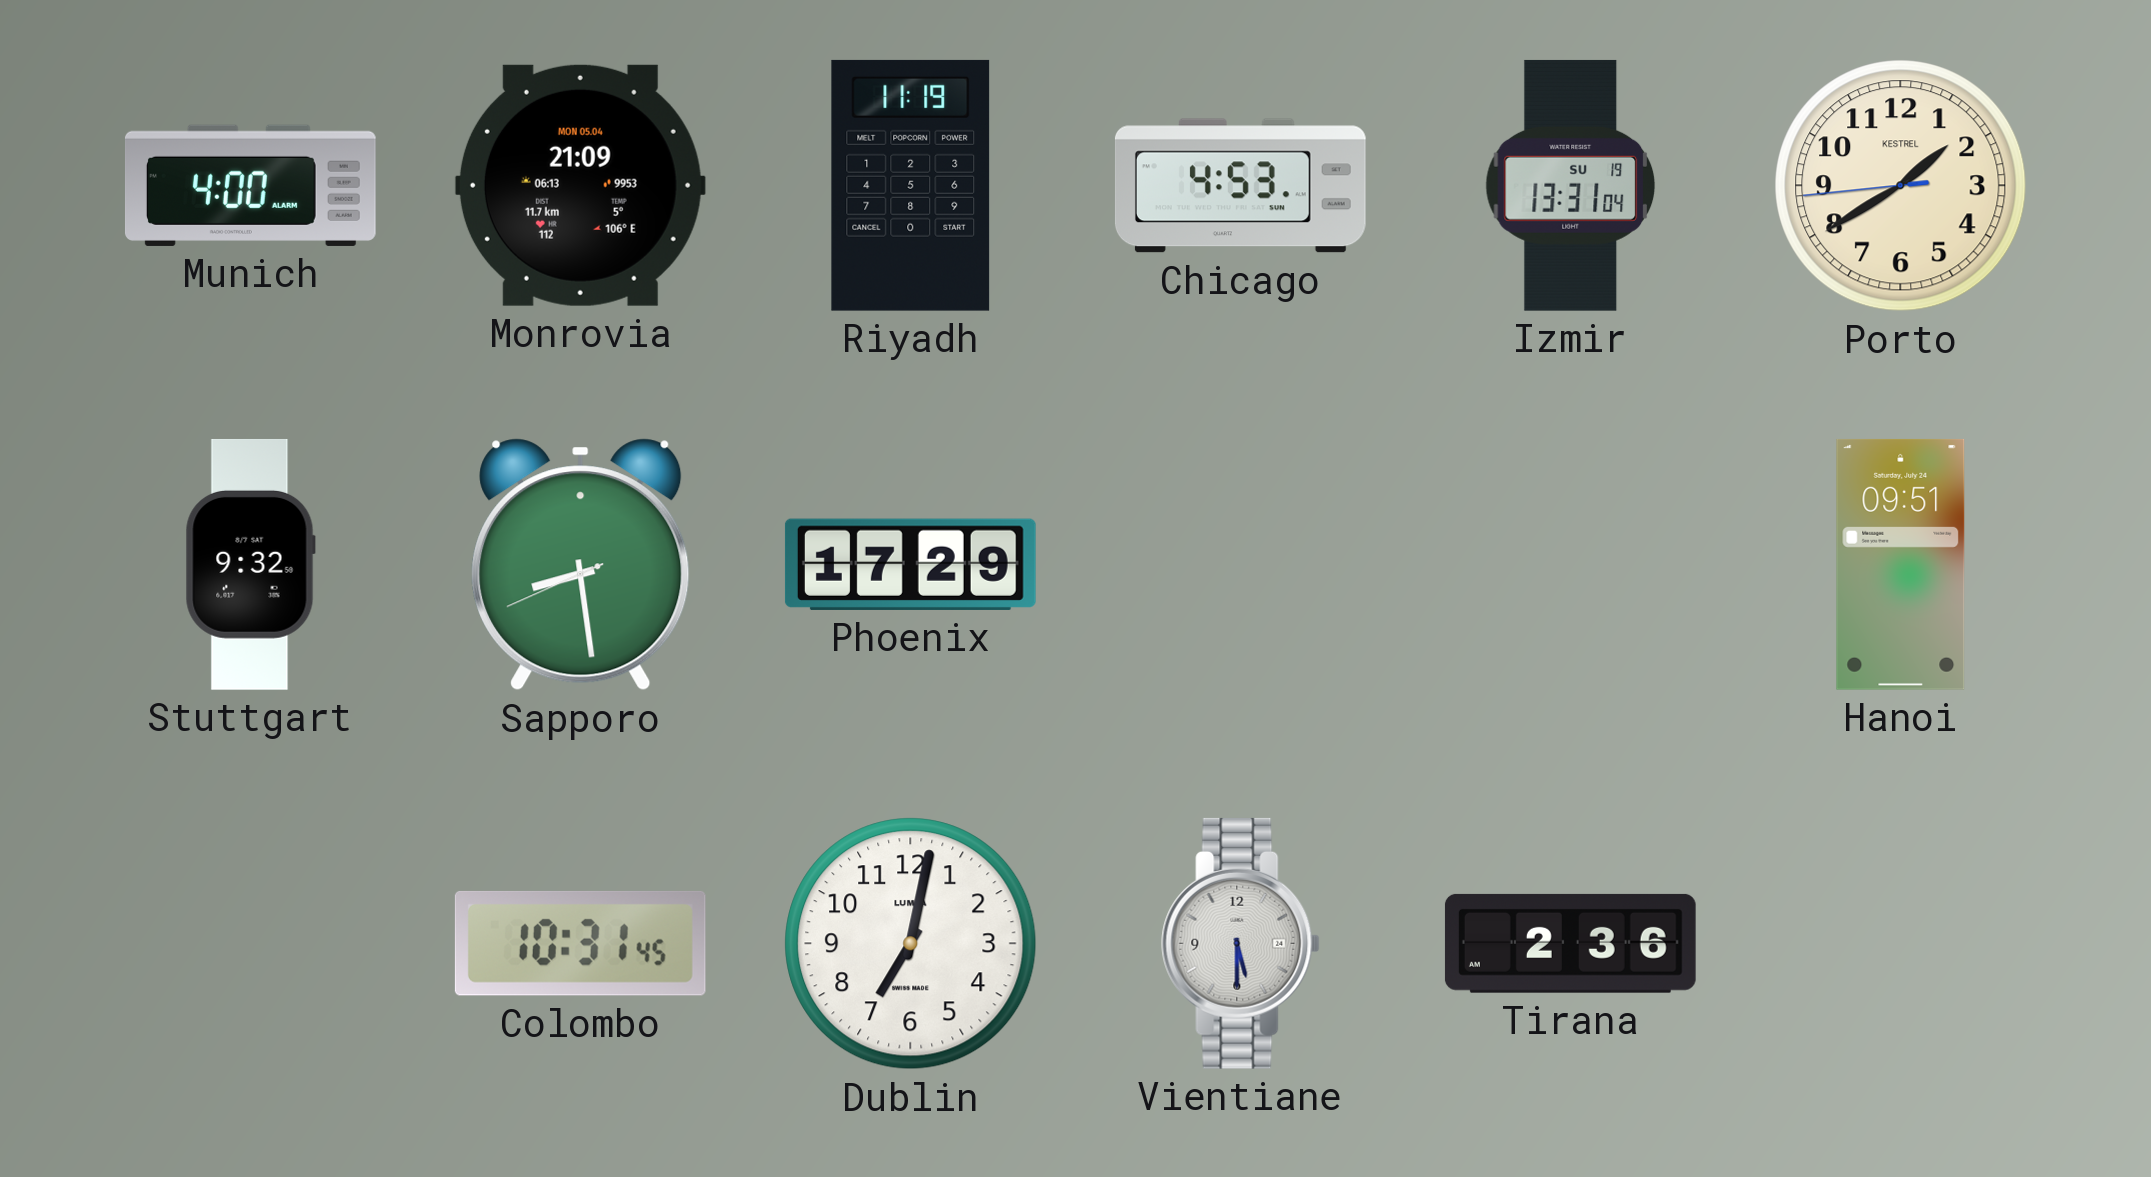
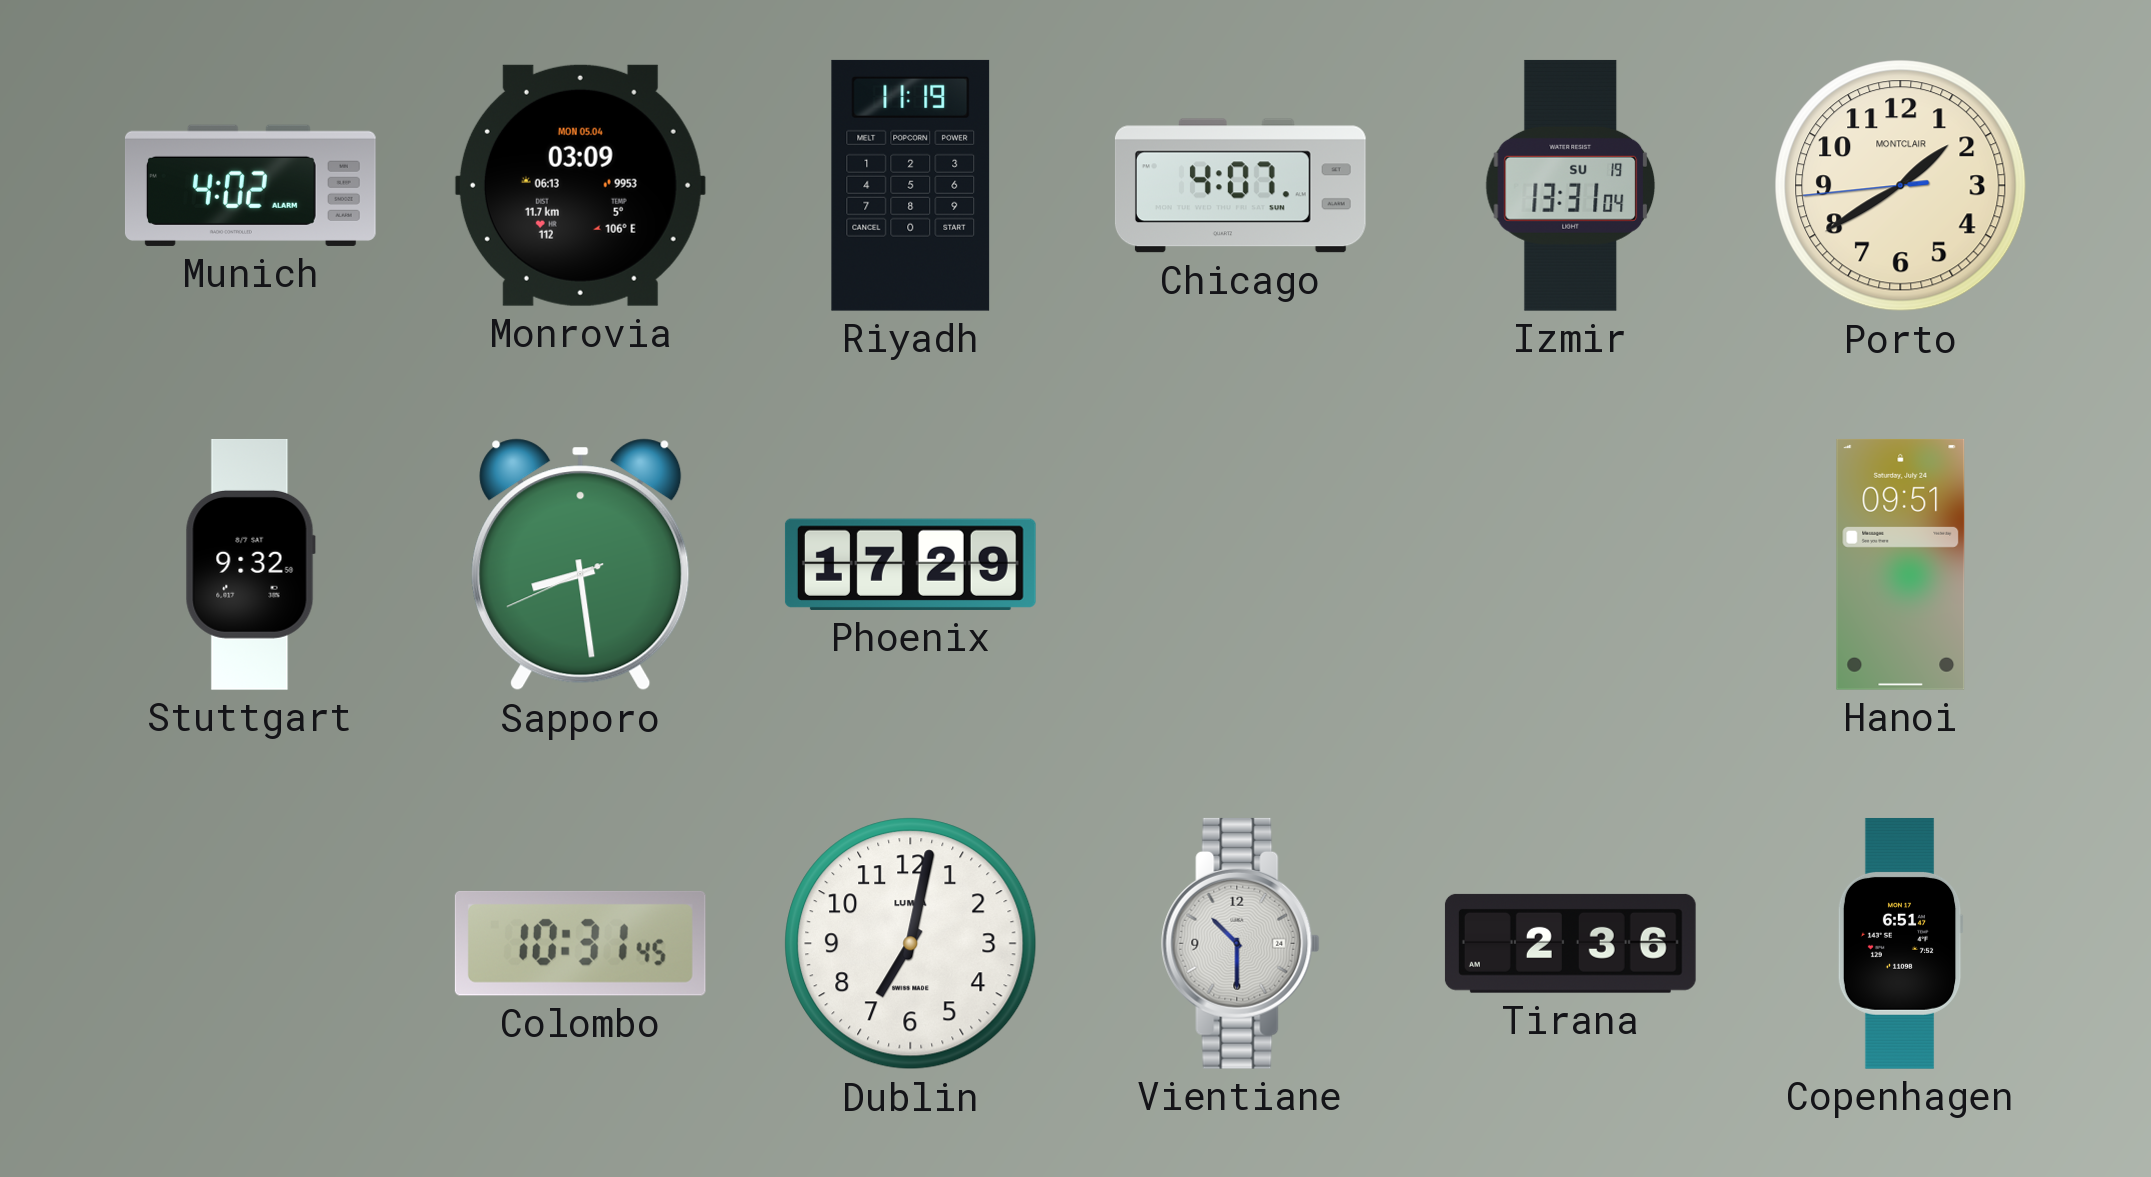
Munich: 4:00 -> 4:02
Monrovia: 21:09 -> 03:09
Chicago: 4:53 -> 4:07
Porto brand: KESTREL -> MONTCLAIR
Vientiane: 5:30 -> 10:30
Copenhagen: none -> 6:51
